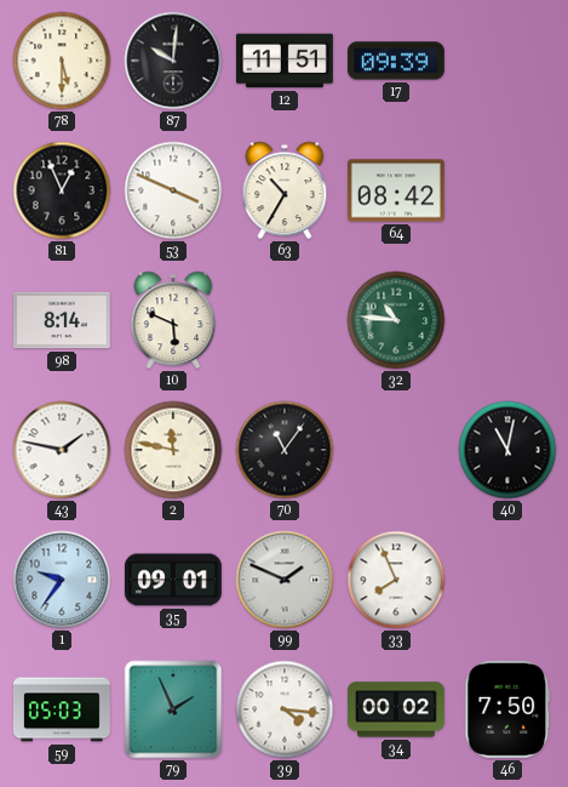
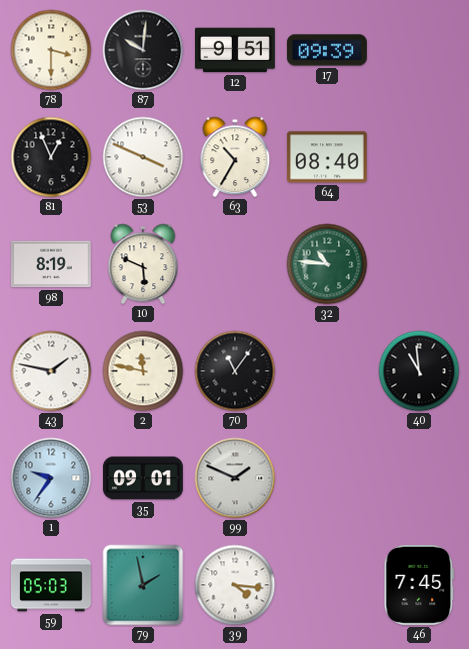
78: 5:30 -> 3:30
12: 11:51 -> 9:51
64: 08:42 -> 08:40
98: 8:14 -> 8:19
40: 11:02 -> 10:59
33: 7:56 -> none
79: 1:56 -> 1:58
34: 00:02 -> none
46: 7:50 -> 7:45
